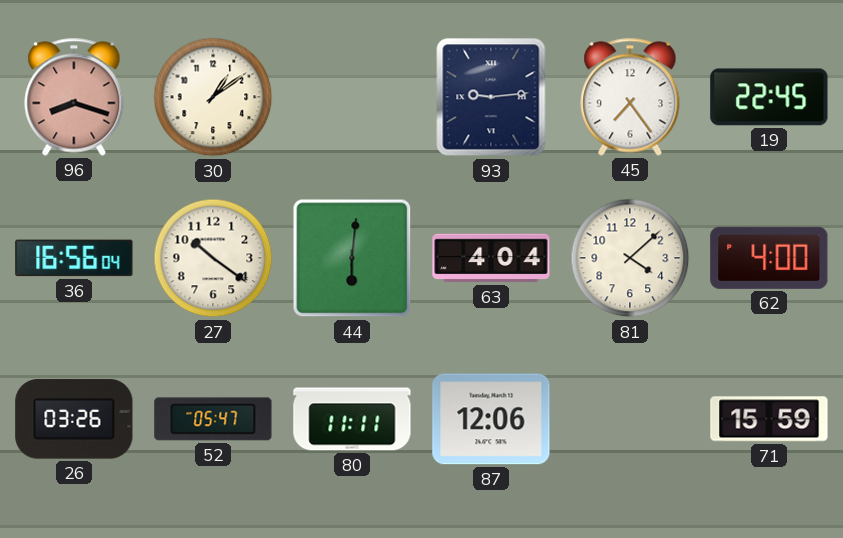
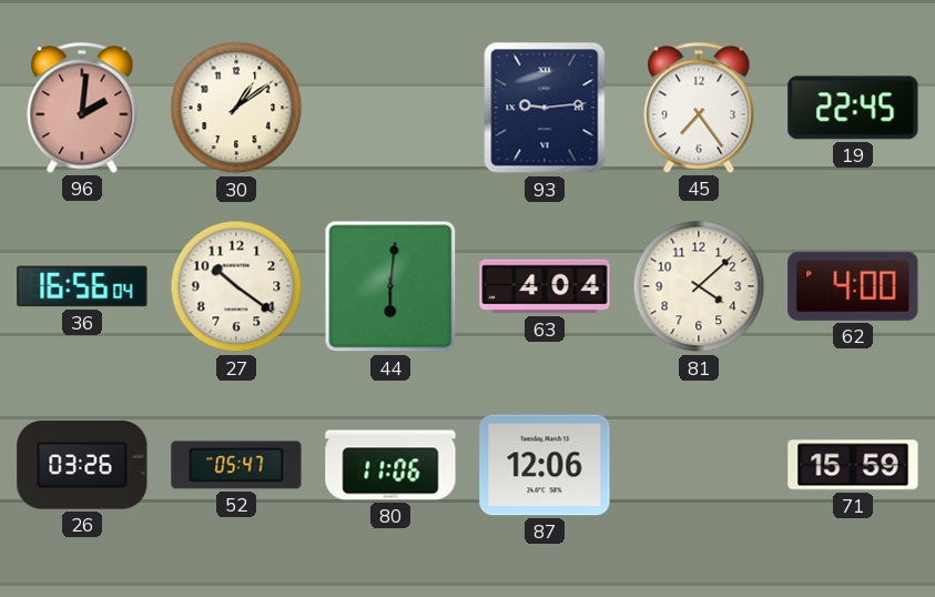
96: 8:18 -> 2:01
80: 11:11 -> 11:06
